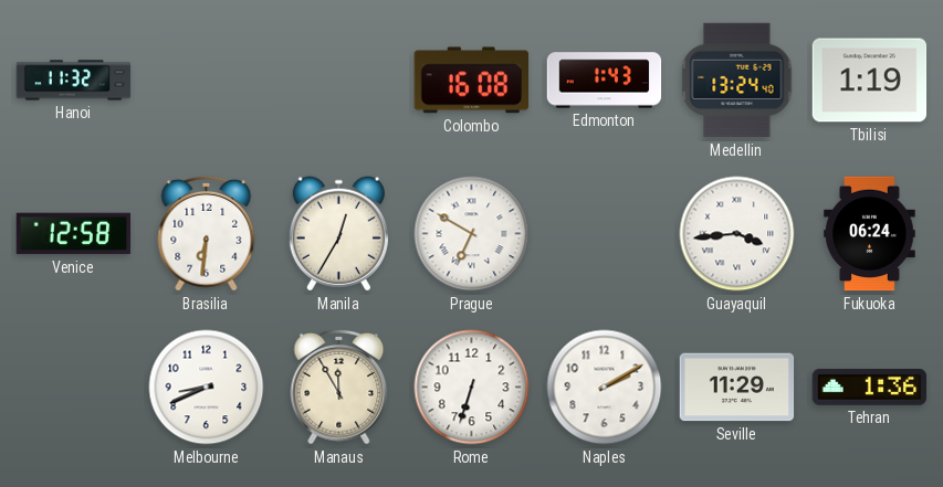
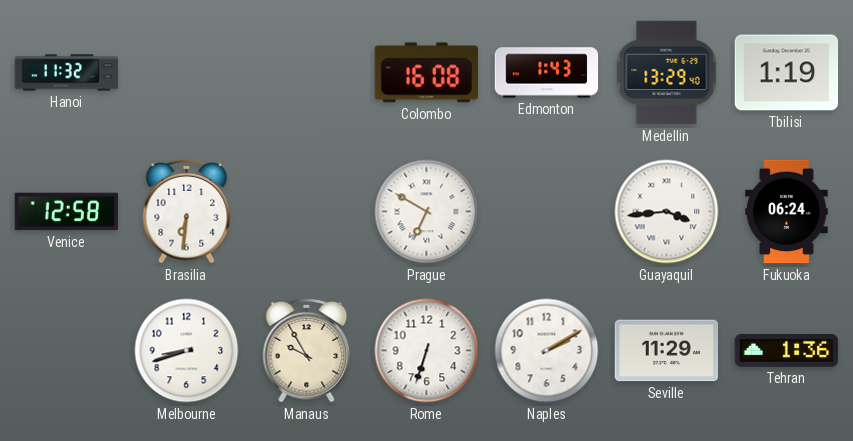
Medellin: 13:24 -> 13:29
Manila: 12:35 -> none
Melbourne: 8:41 -> 8:42
Manaus: 11:55 -> 9:55
